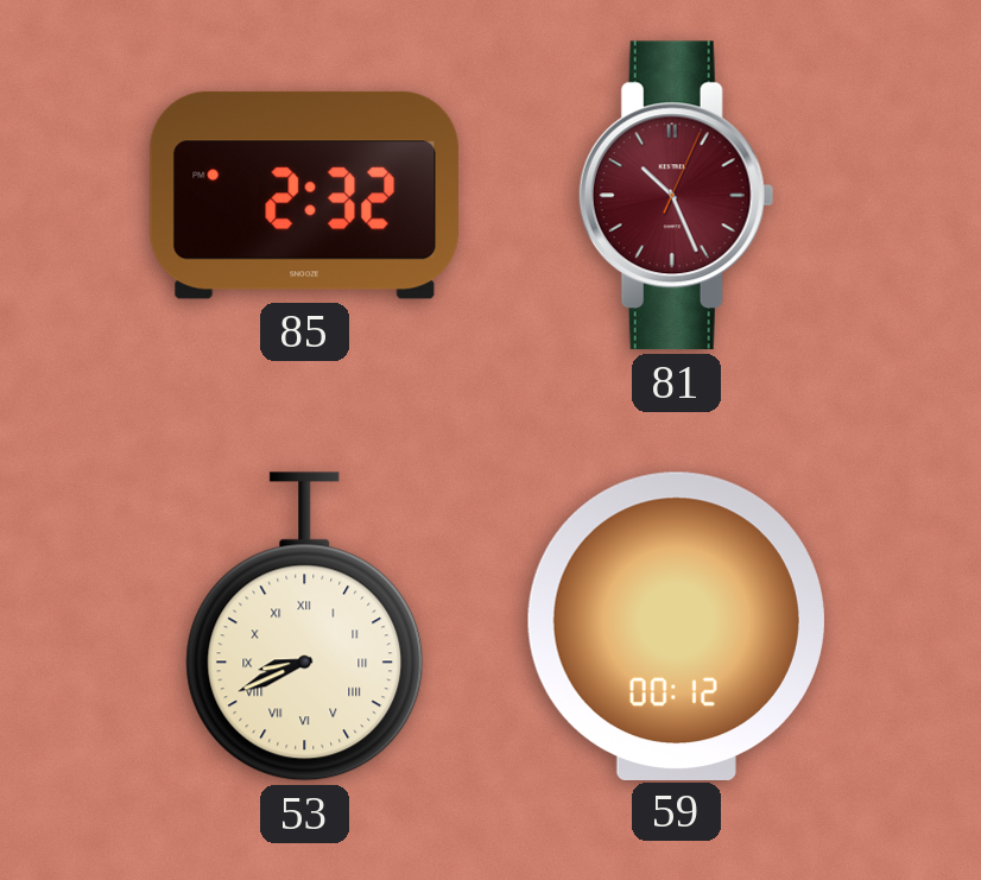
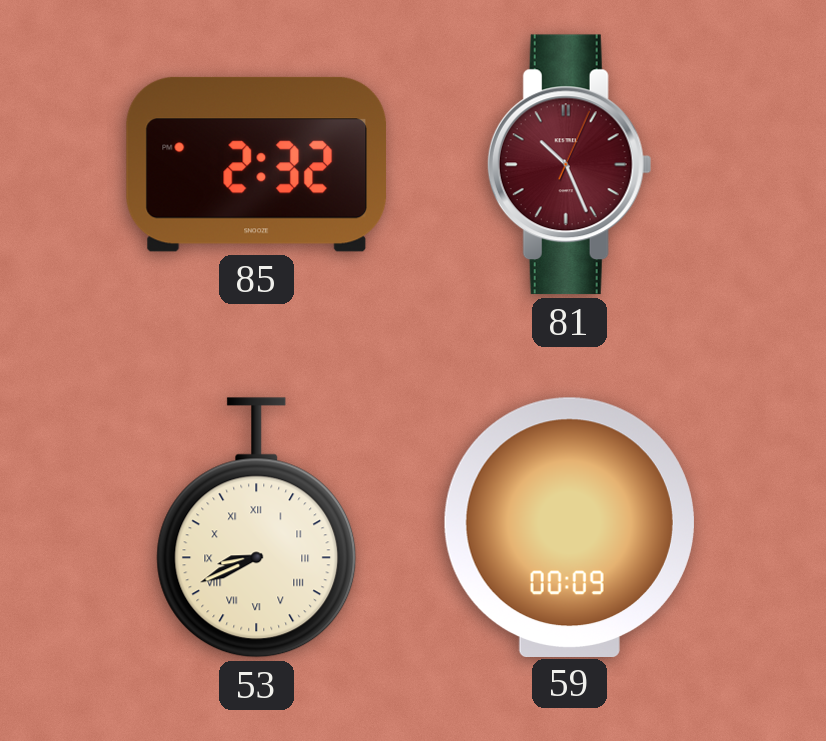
59: 00:12 -> 00:09
